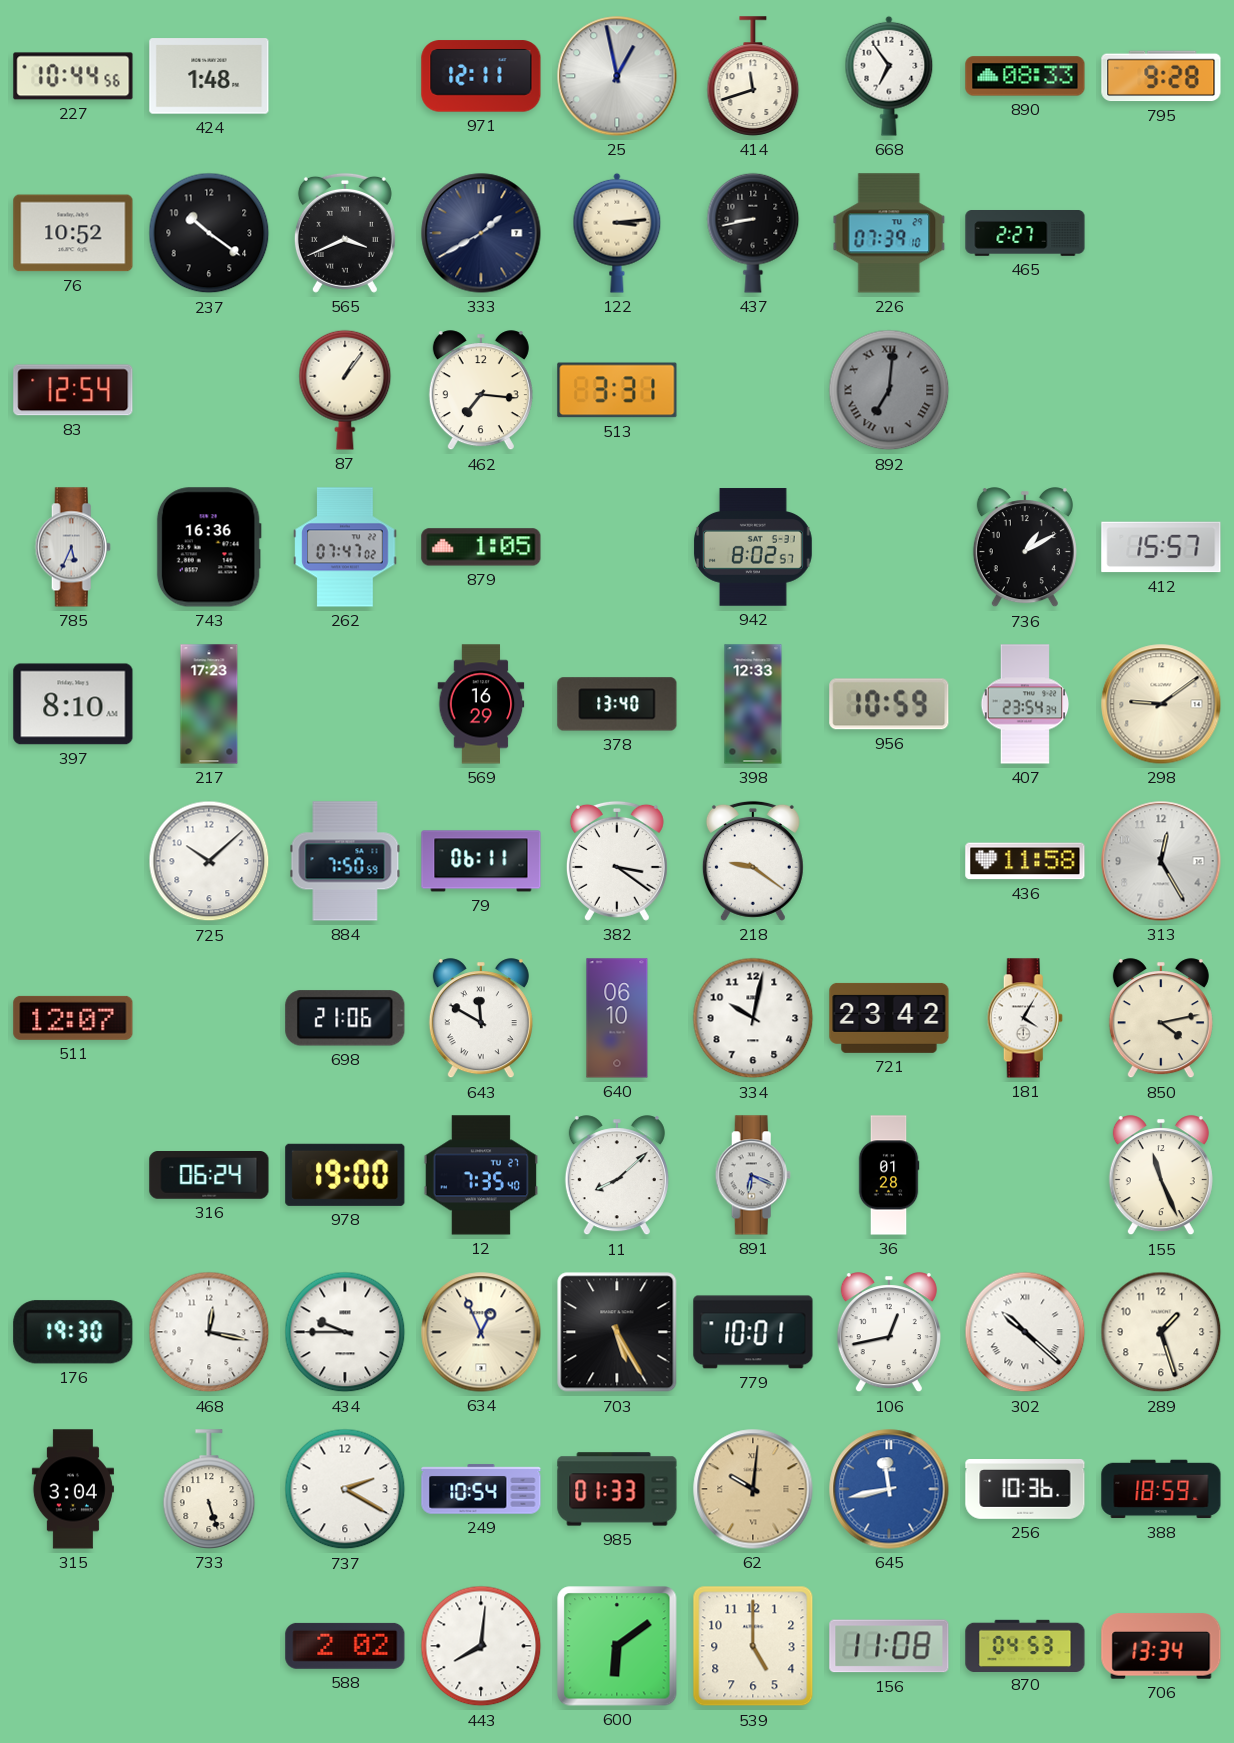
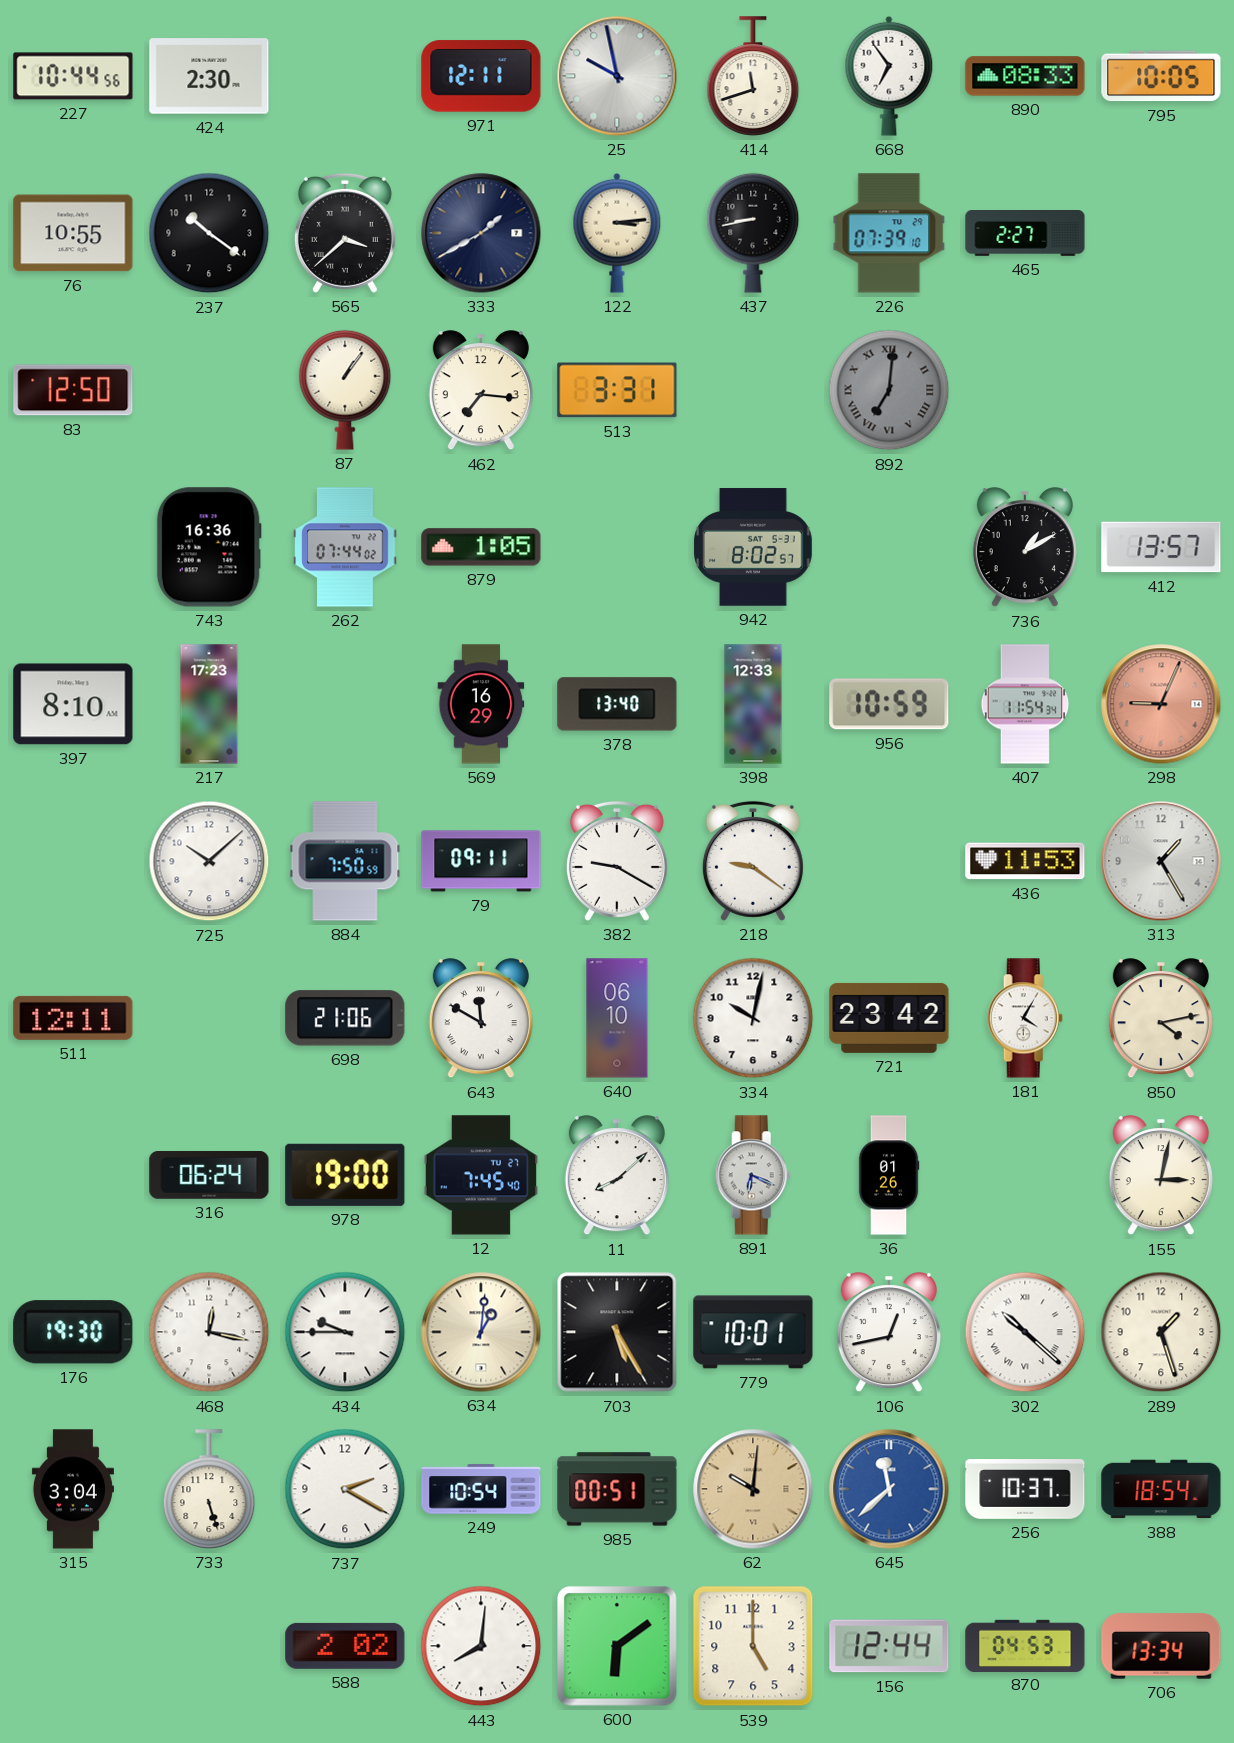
424: 1:48 -> 2:30
25: 12:58 -> 9:58
795: 9:28 -> 10:05
76: 10:52 -> 10:55
565: 3:41 -> 3:38
83: 12:54 -> 12:50
785: 5:34 -> none
262: 07:47 -> 07:44
412: 15:57 -> 13:57
407: 23:54 -> 11:54
298: 9:09 -> 9:04
298 dial: cream -> salmon
79: 06:11 -> 09:11
382: 3:21 -> 9:20
436: 11:58 -> 11:53
313: 12:25 -> 1:25
511: 12:07 -> 12:11
12: 7:35 -> 7:45
36: 01:28 -> 01:26
155: 11:26 -> 3:02
634: 12:56 -> 1:01
985: 01:33 -> 00:51
645: 11:43 -> 11:38
256: 10:36 -> 10:37
388: 18:59 -> 18:54
156: 11:08 -> 12:44
